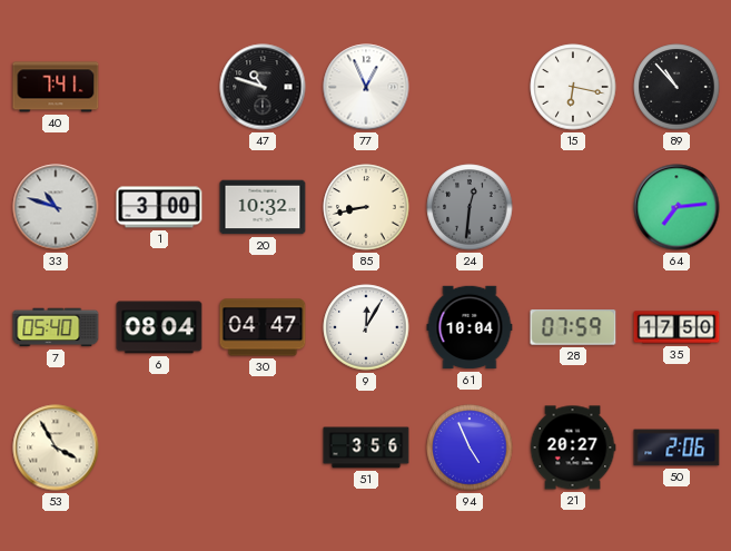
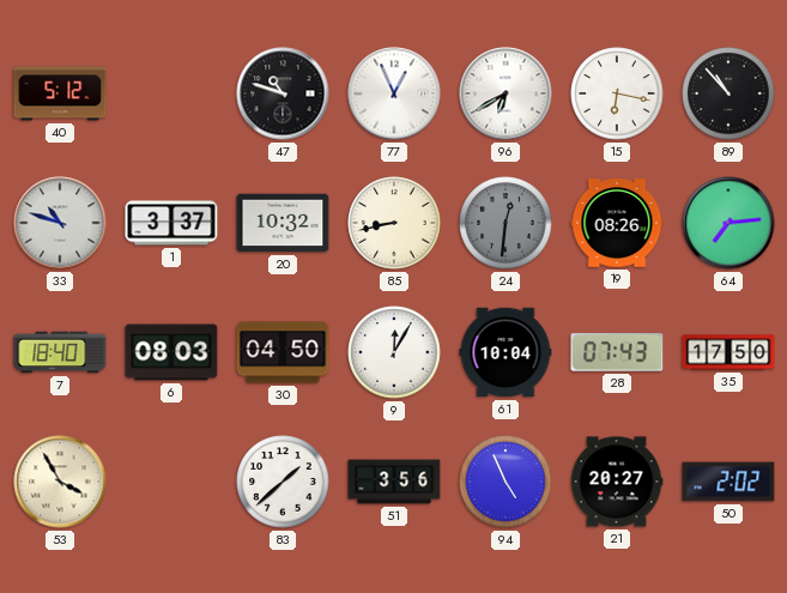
40: 7:41 -> 5:12
96: none -> 6:40
1: 3:00 -> 3:37
19: none -> 08:26
7: 05:40 -> 18:40
6: 08:04 -> 08:03
30: 04:47 -> 04:50
28: 07:59 -> 07:43
83: none -> 1:38
50: 2:06 -> 2:02
